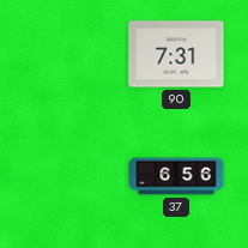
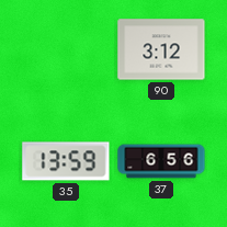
90: 7:31 -> 3:12
35: none -> 13:59
